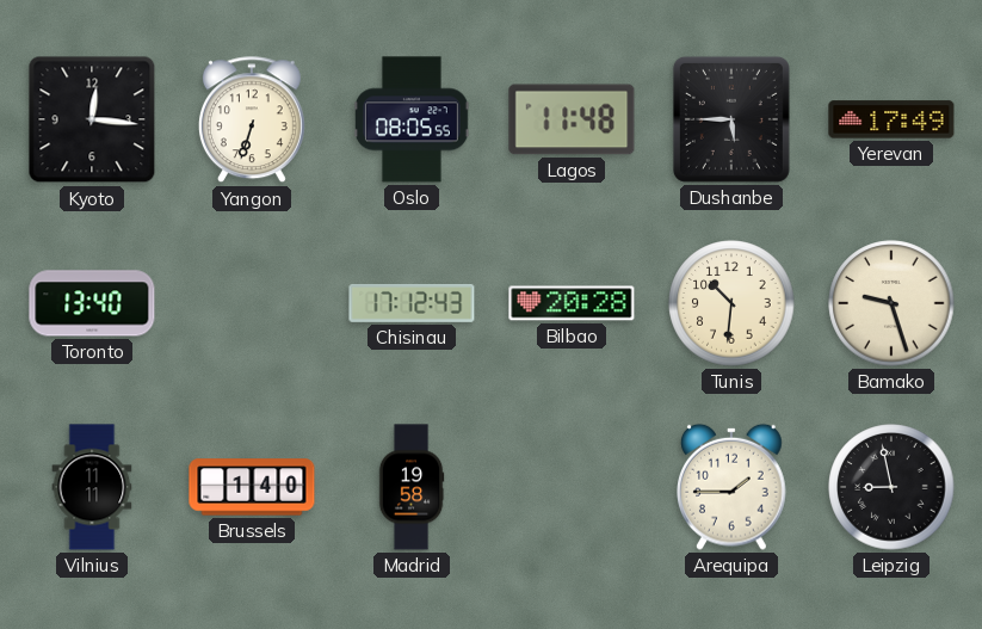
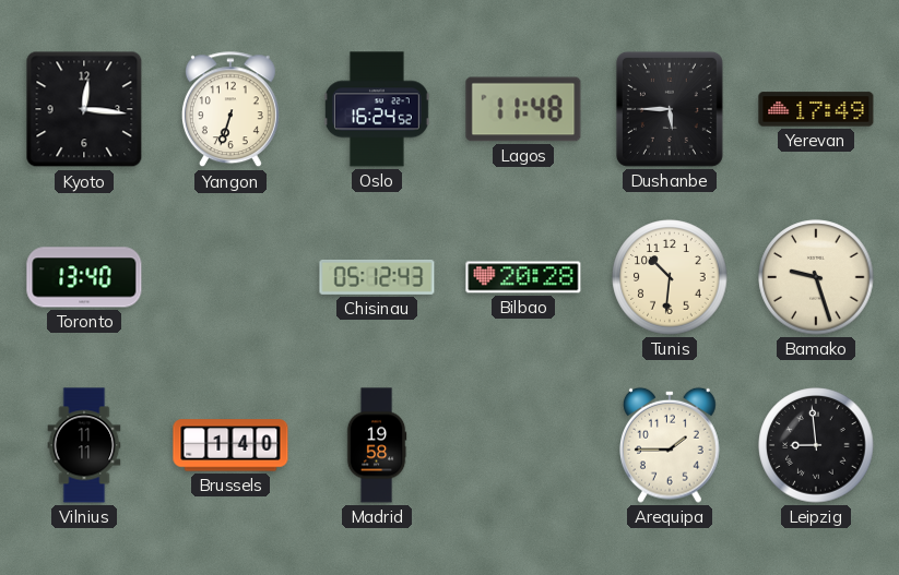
Oslo: 08:05 -> 16:24
Chisinau: 17:12 -> 05:12
Leipzig: 8:58 -> 8:59
